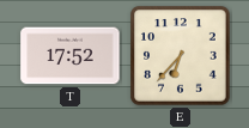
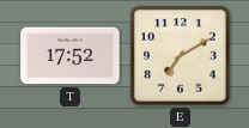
E: 6:37 -> 7:10
